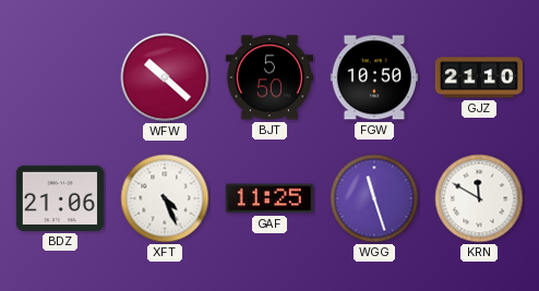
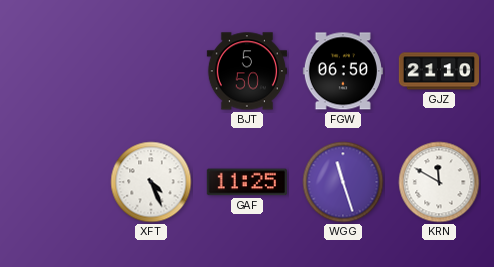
WFW: 10:22 -> none
FGW: 10:50 -> 06:50
BDZ: 21:06 -> none
